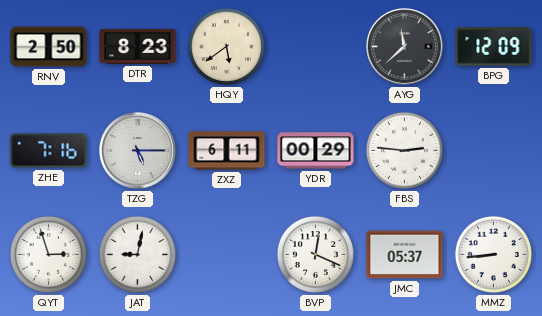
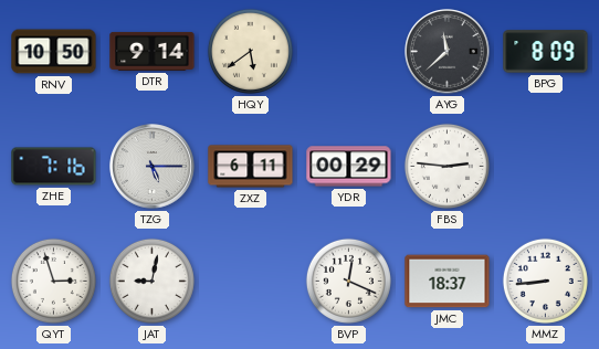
RNV: 2:50 -> 10:50
DTR: 8:23 -> 9:14
BPG: 12:09 -> 8:09
JMC: 05:37 -> 18:37
